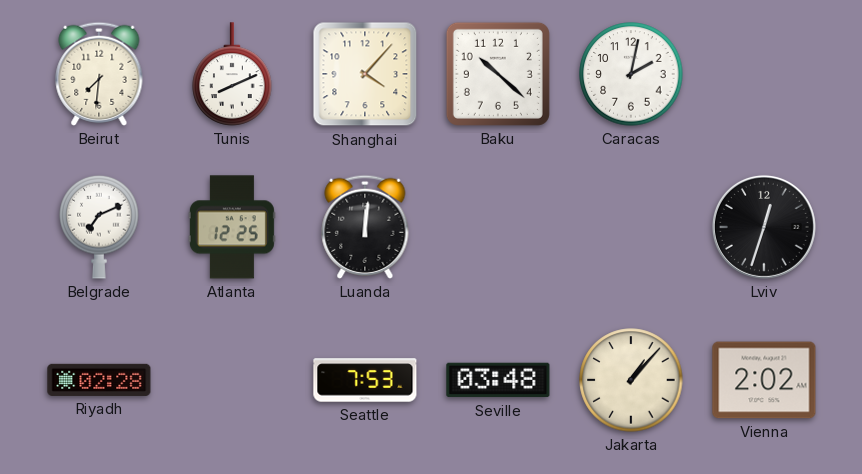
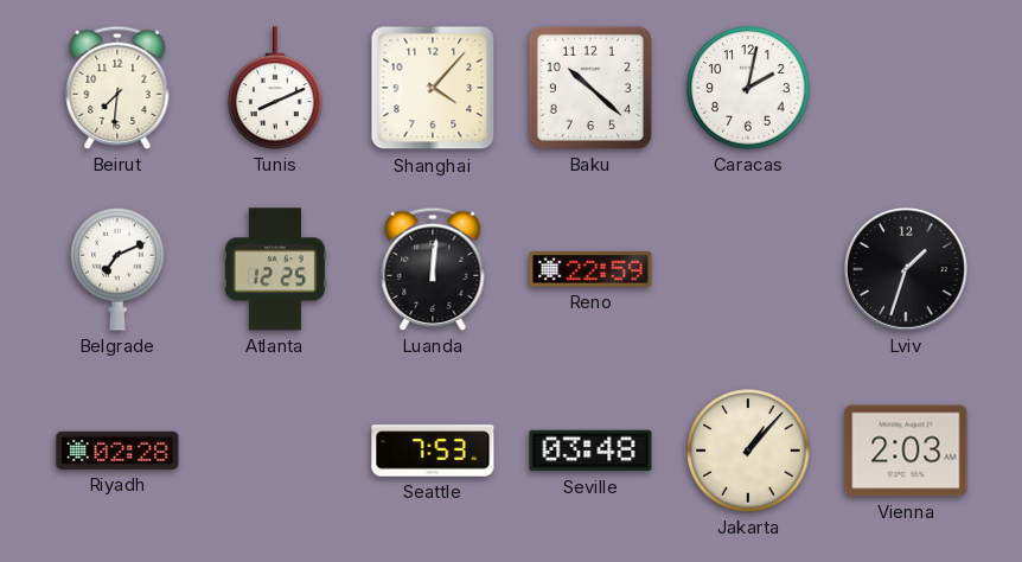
Reno: none -> 22:59
Lviv: 12:33 -> 1:33
Vienna: 2:02 -> 2:03
